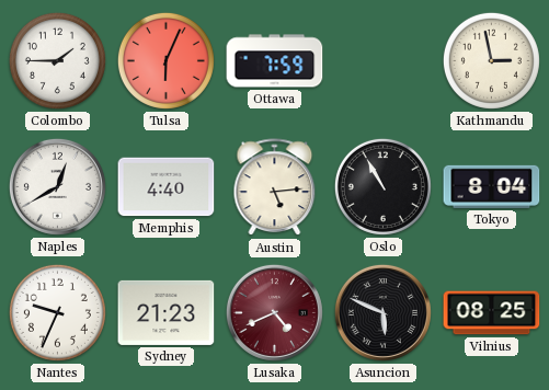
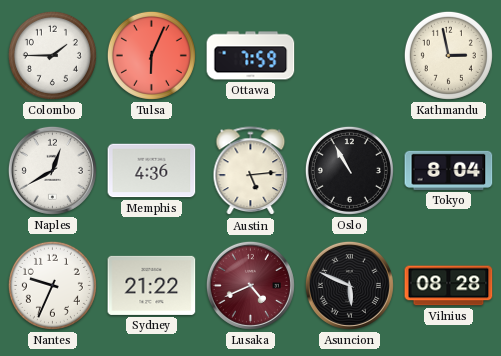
Memphis: 4:40 -> 4:36
Sydney: 21:23 -> 21:22
Vilnius: 08:25 -> 08:28
